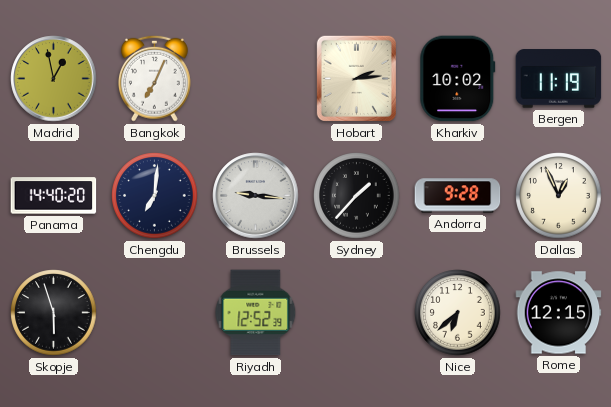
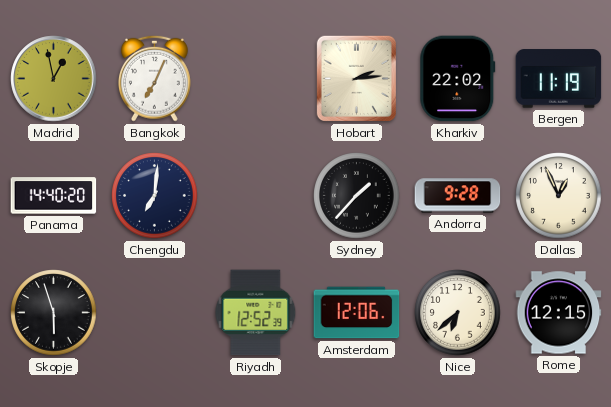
Kharkiv: 10:02 -> 22:02
Brussels: 9:16 -> none
Amsterdam: none -> 12:06
